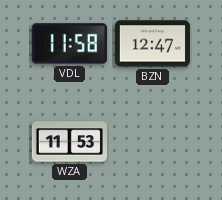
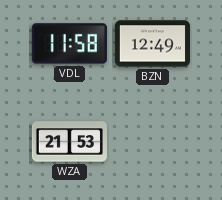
BZN: 12:47 -> 12:49
WZA: 11:53 -> 21:53
